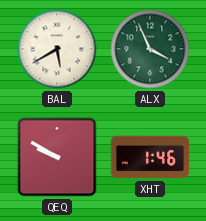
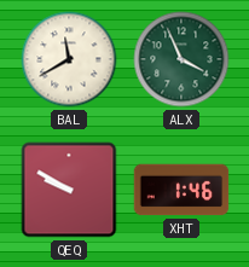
BAL: 5:40 -> 11:40
